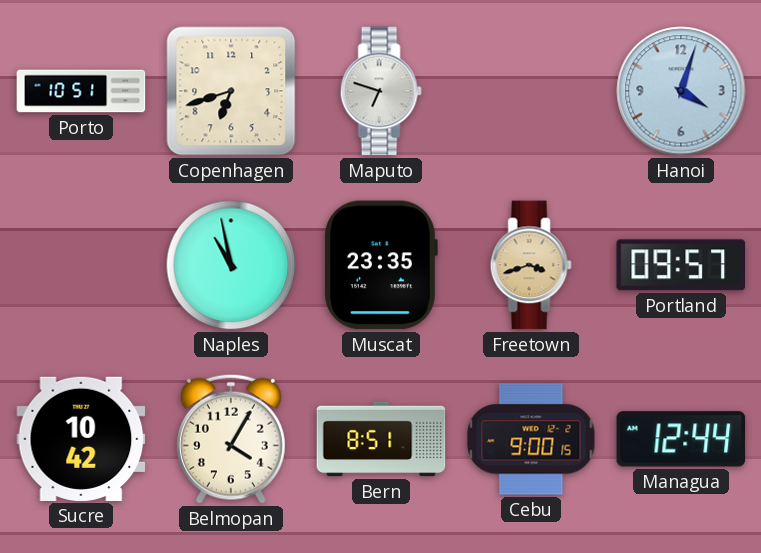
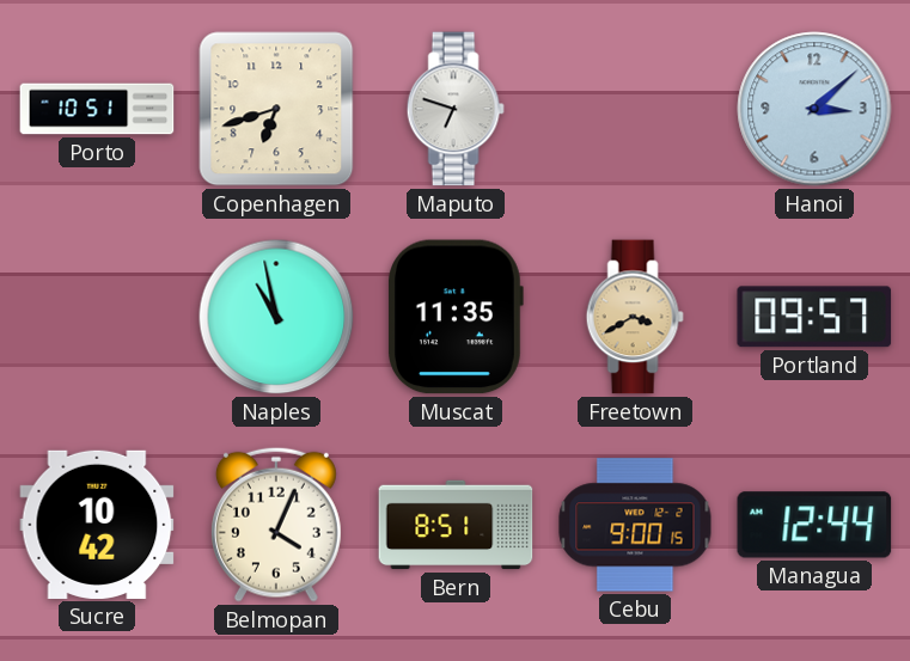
Hanoi: 4:03 -> 3:08
Muscat: 23:35 -> 11:35
Freetown: 3:42 -> 3:40
Belmopan: 4:05 -> 4:04
